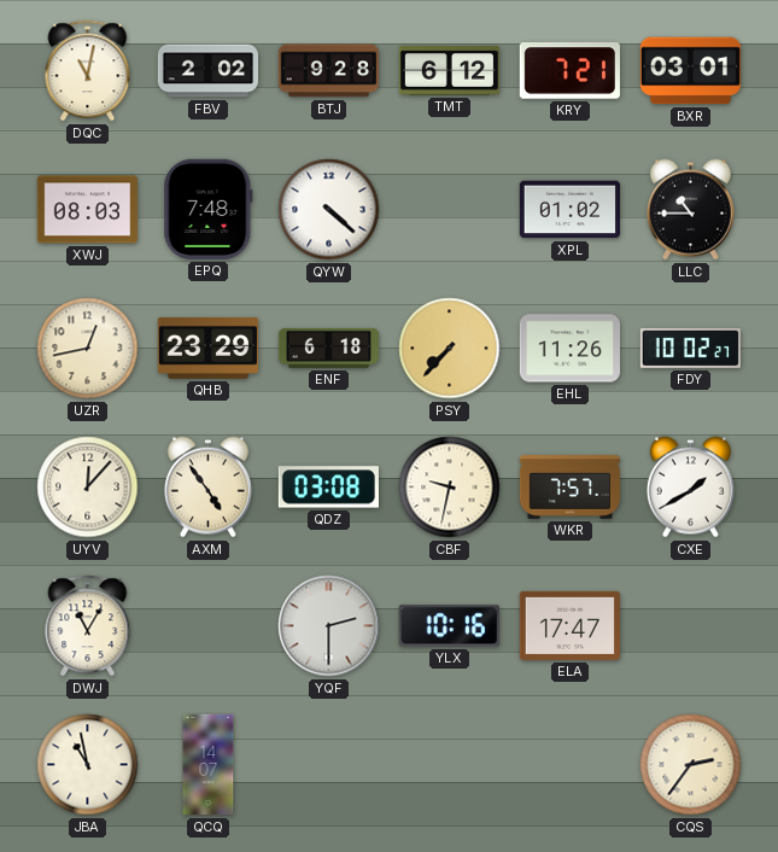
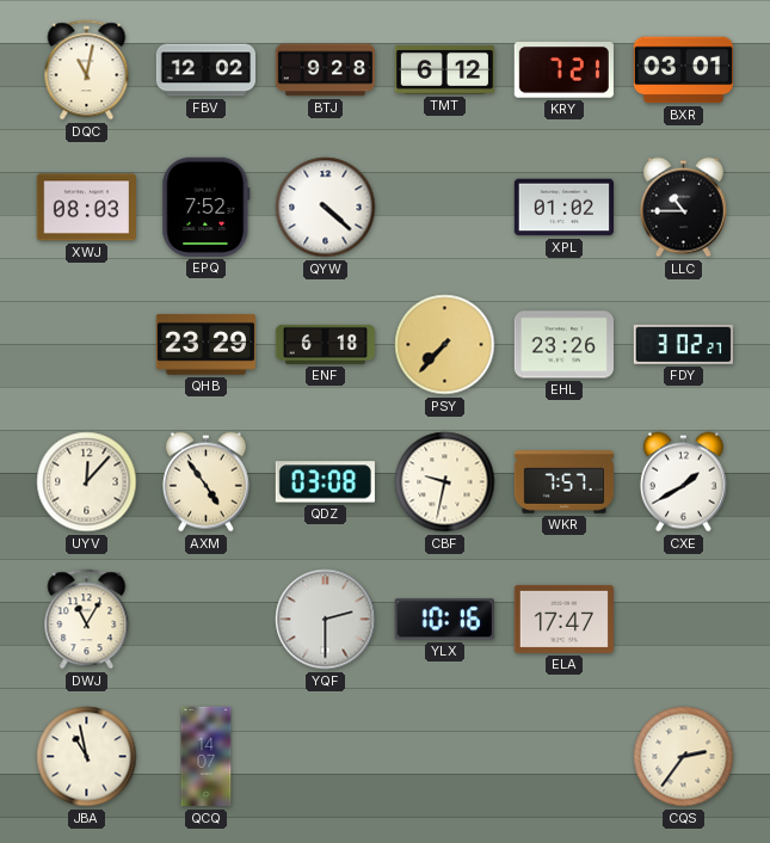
FBV: 2:02 -> 12:02
EPQ: 7:48 -> 7:52
UZR: 12:43 -> none
EHL: 11:26 -> 23:26
FDY: 10:02 -> 3:02
